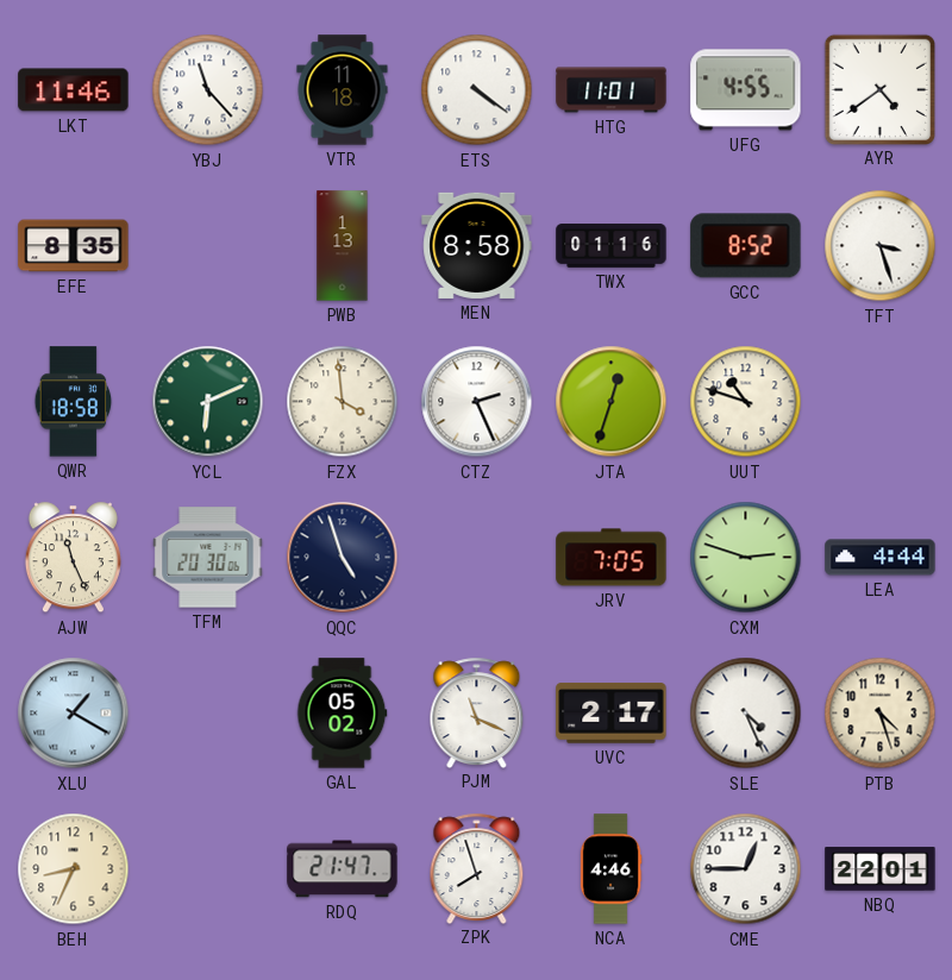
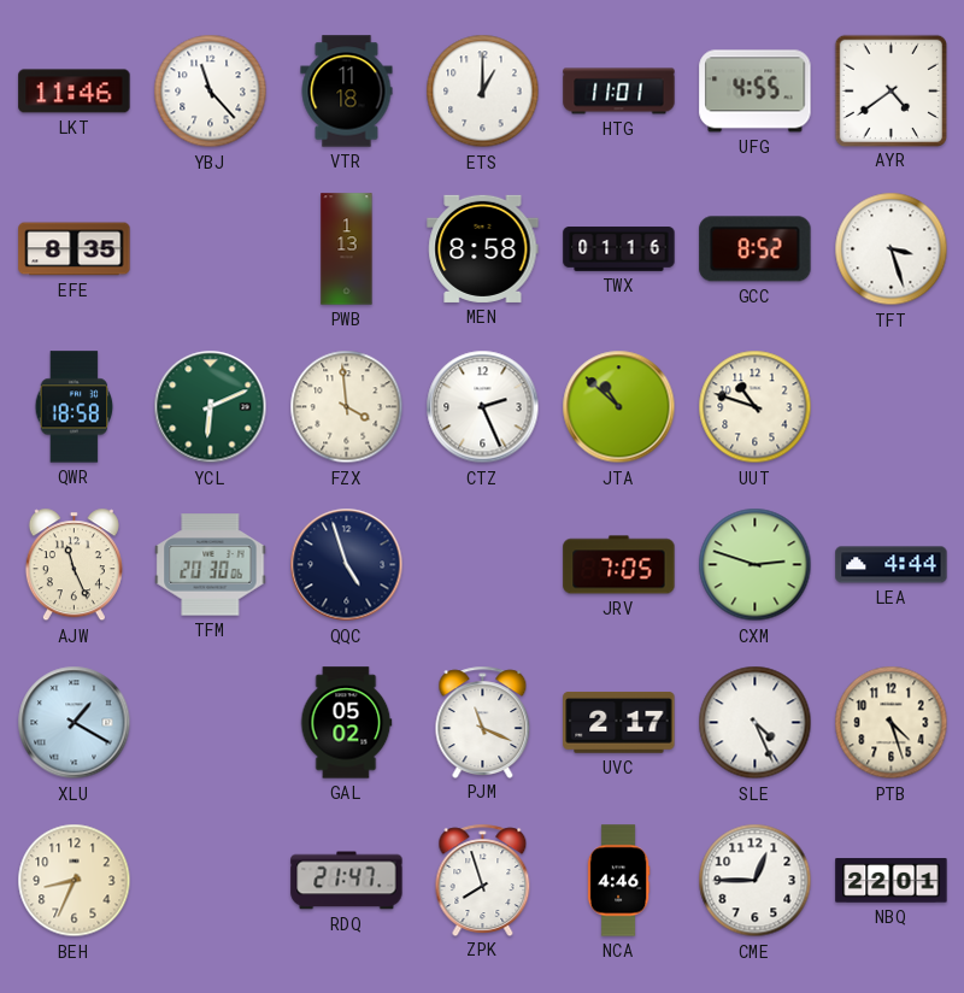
ETS: 4:21 -> 1:00
JTA: 12:33 -> 10:52
